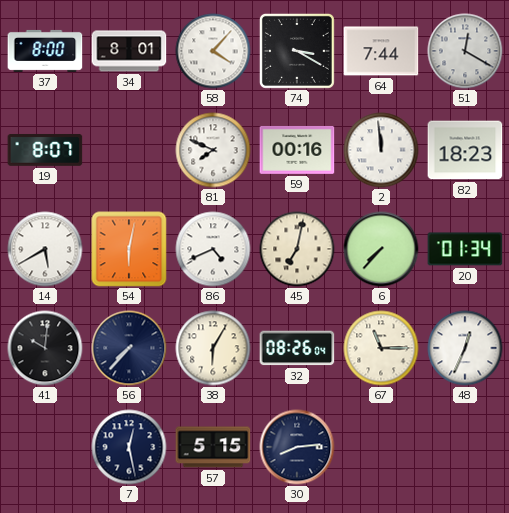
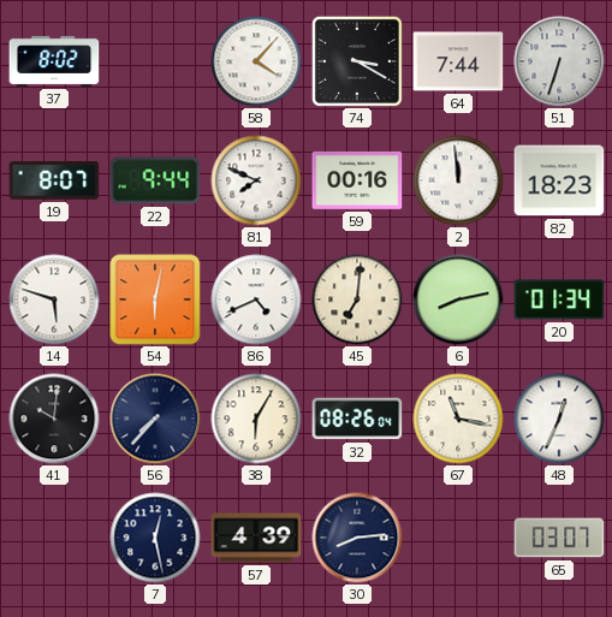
37: 8:00 -> 8:02
34: 8:01 -> none
51: 12:20 -> 6:33
22: none -> 9:44
14: 5:40 -> 5:48
45: 7:02 -> 7:01
6: 7:37 -> 8:13
67: 11:15 -> 11:17
57: 5:15 -> 4:39
65: none -> 03:07
